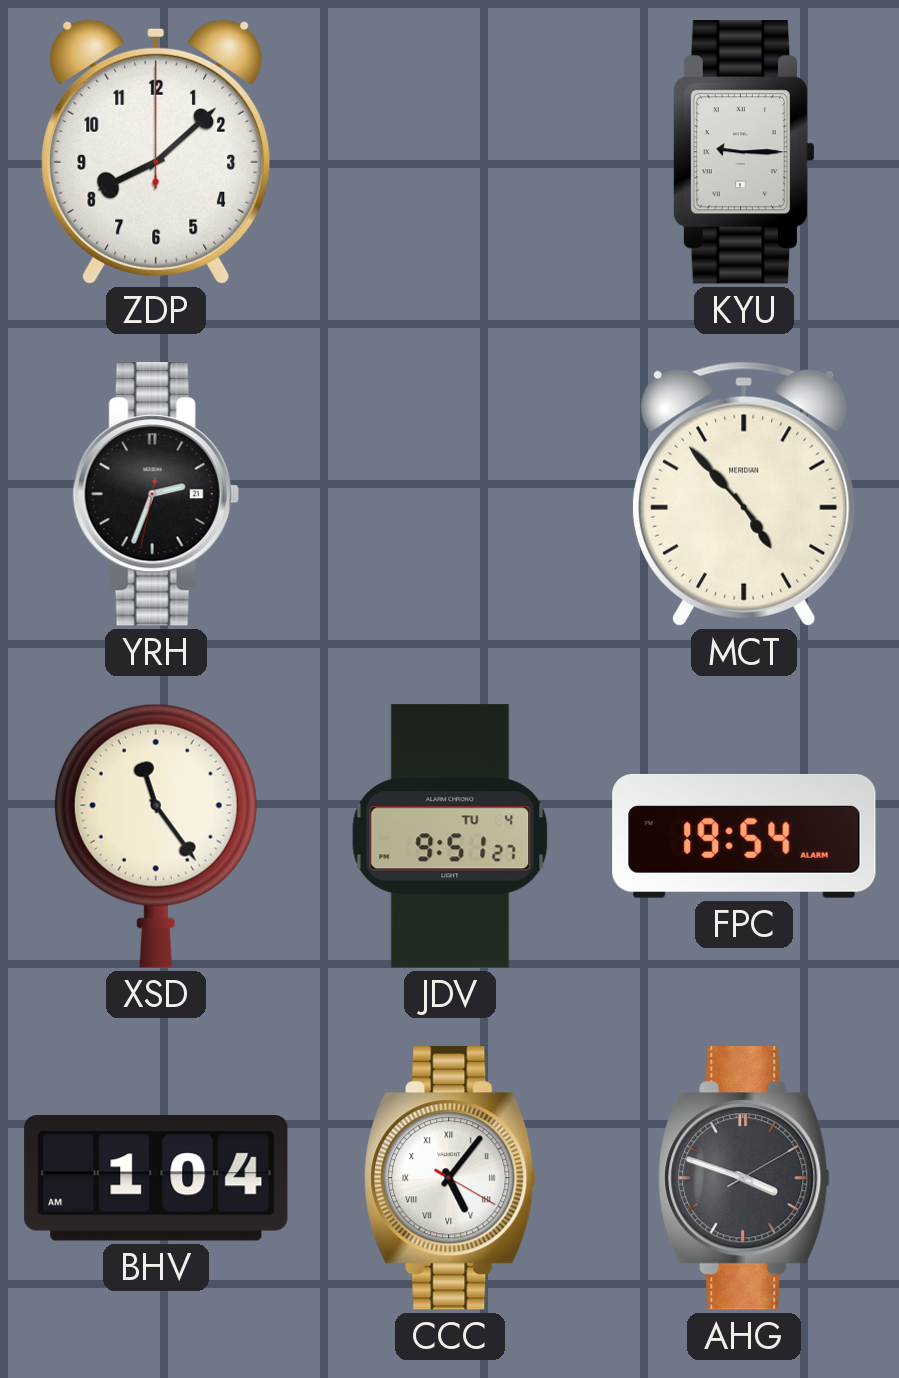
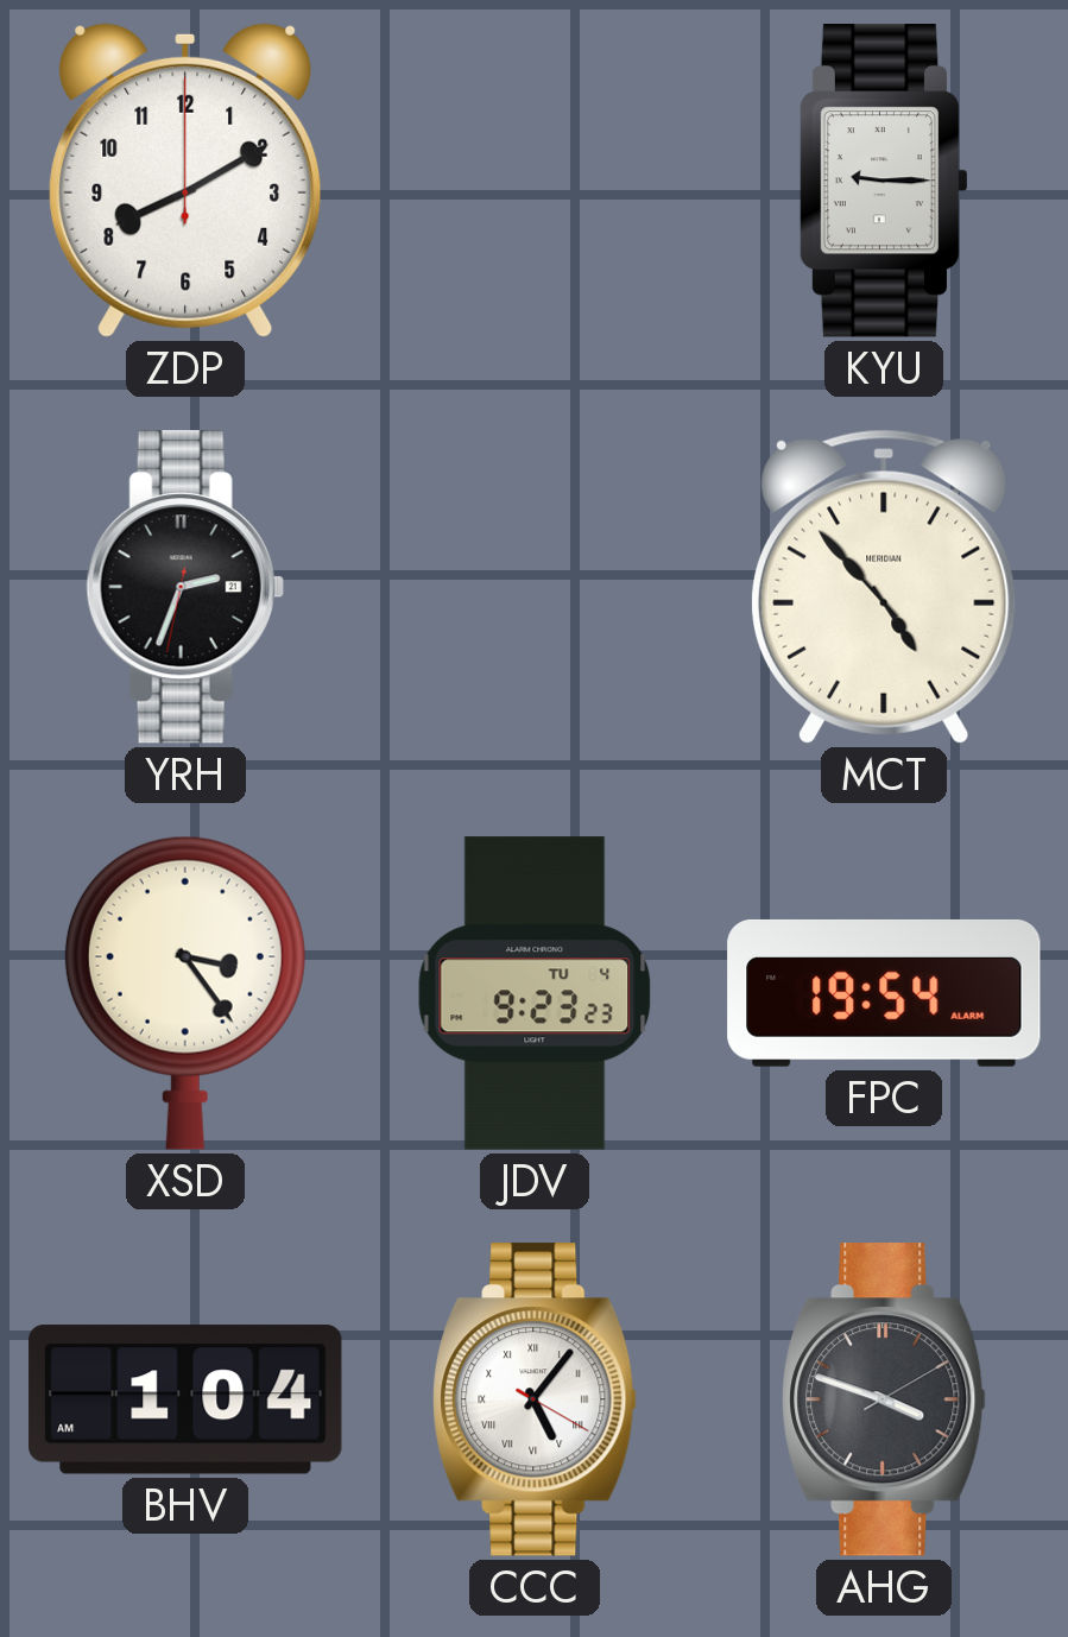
ZDP: 8:08 -> 8:10
XSD: 11:24 -> 3:24
JDV: 9:51 -> 9:23
